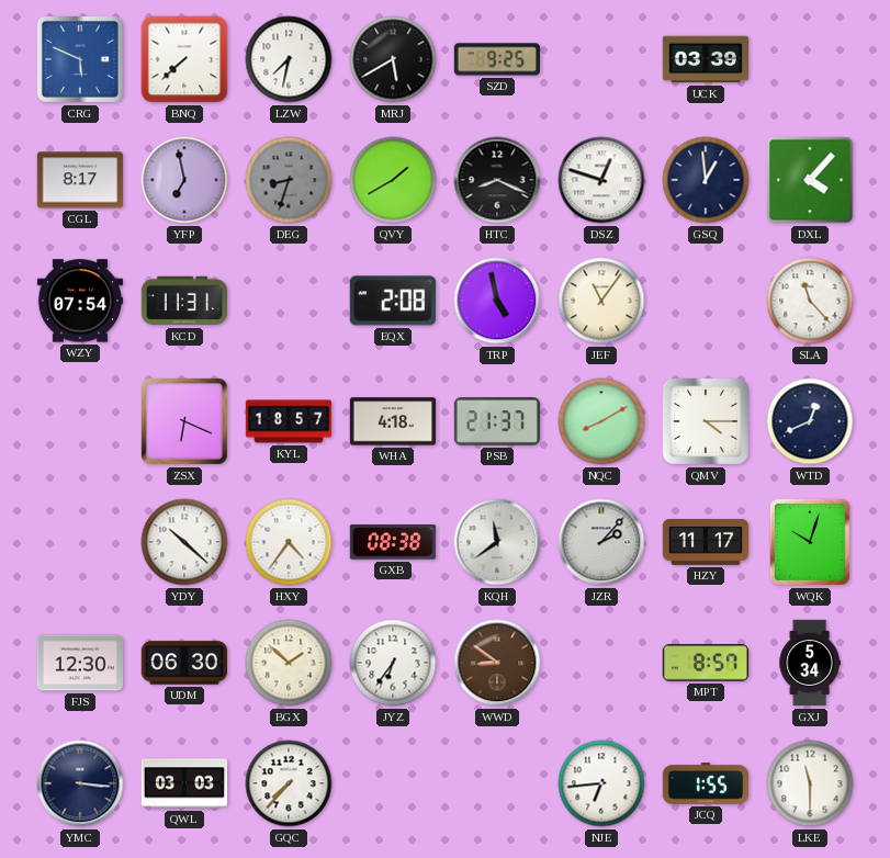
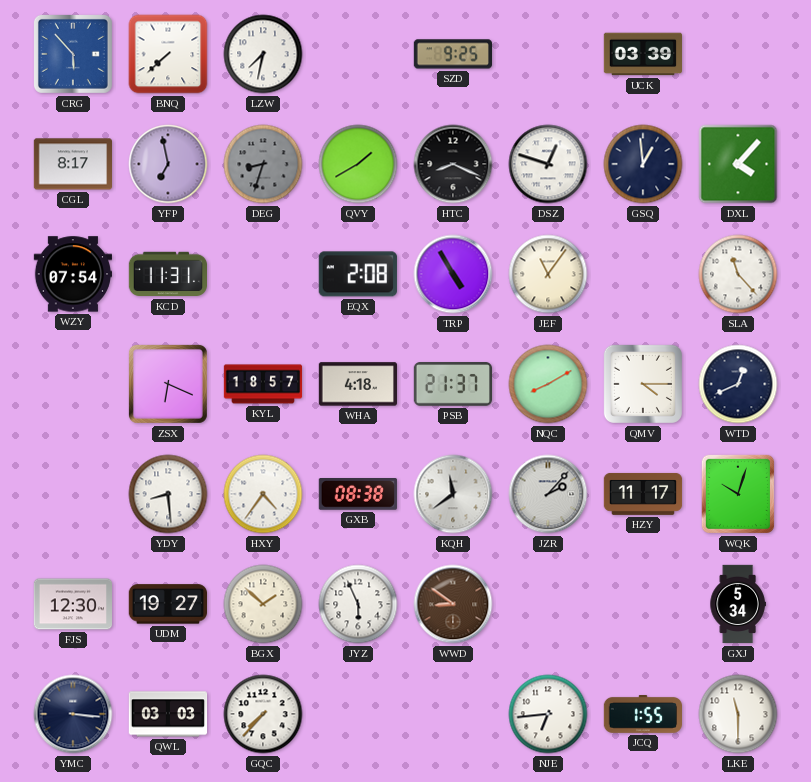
CRG: 5:49 -> 5:53
MRJ: 5:40 -> none
TRP: 4:58 -> 4:55
YDY: 10:22 -> 8:29
UDM: 06:30 -> 19:27
JYZ: 6:36 -> 5:56
MPT: 8:57 -> none
